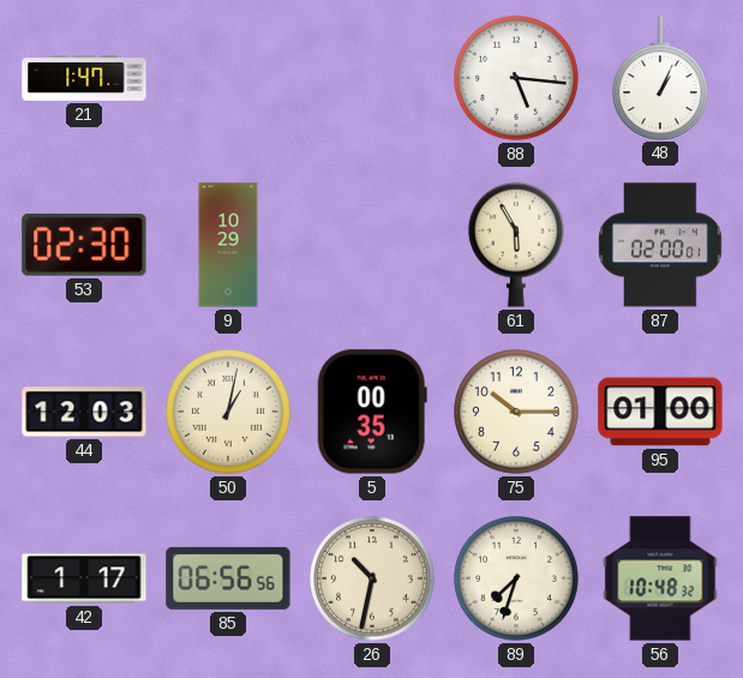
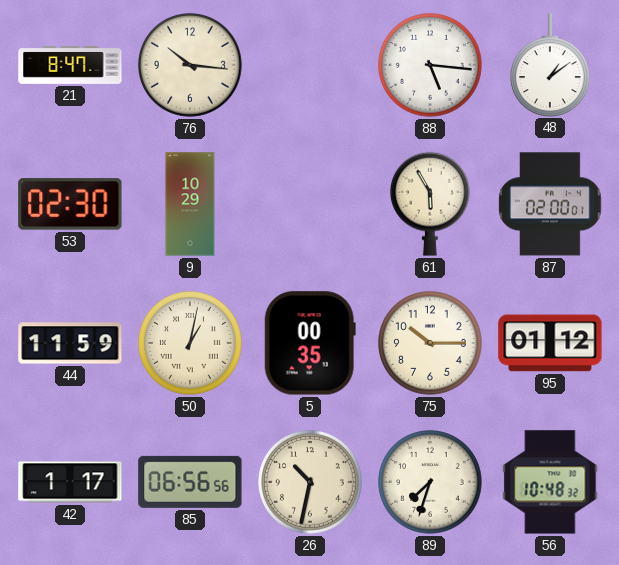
21: 1:47 -> 8:47
76: none -> 10:16
48: 1:04 -> 1:09
44: 12:03 -> 11:59
95: 01:00 -> 01:12
